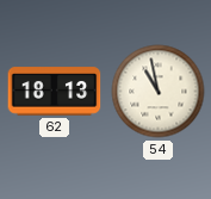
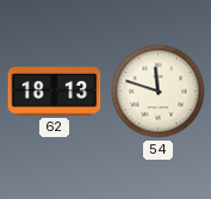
54: 10:58 -> 11:48
